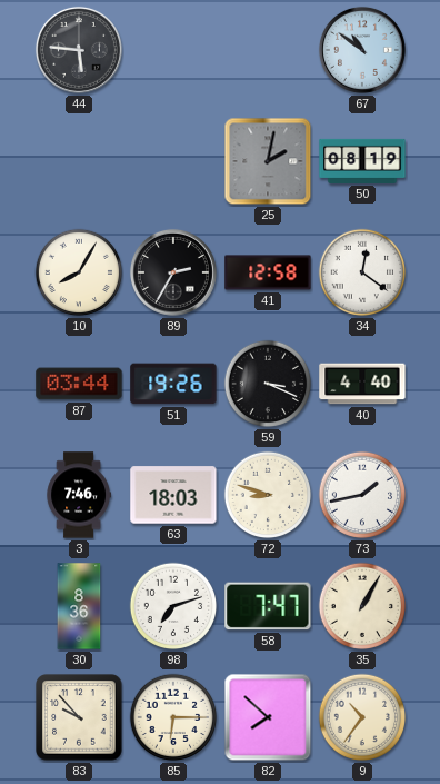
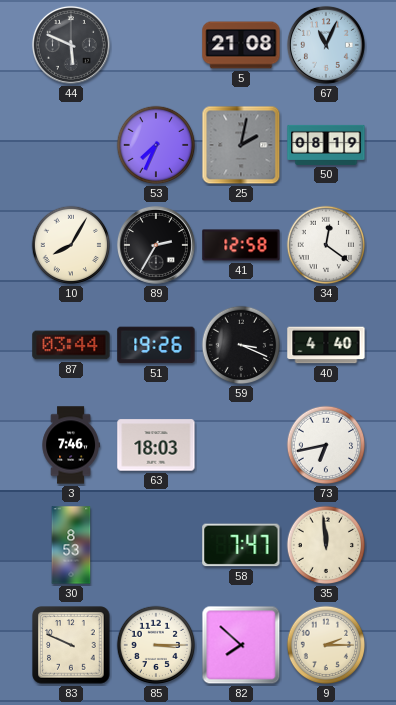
44: 5:46 -> 5:49
5: none -> 21:08
67: 10:51 -> 11:04
53: none -> 7:34
72: 8:48 -> none
73: 1:43 -> 6:43
30: 8:36 -> 8:53
98: 7:12 -> none
35: 1:05 -> 11:59
83: 9:53 -> 9:49
85: 6:15 -> 3:15
9: 10:36 -> 2:15
